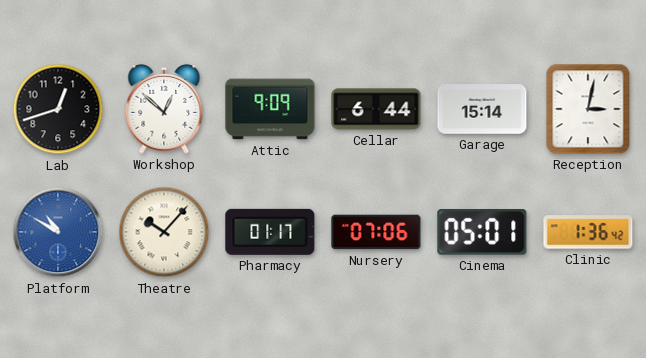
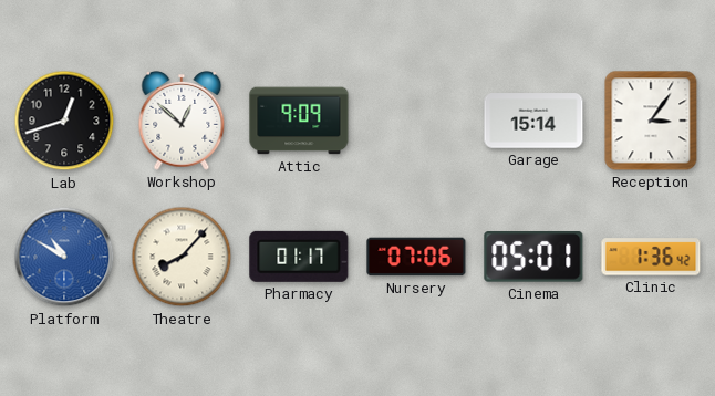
Cellar: 6:44 -> none
Reception: 3:02 -> 3:06
Theatre: 10:07 -> 8:07
